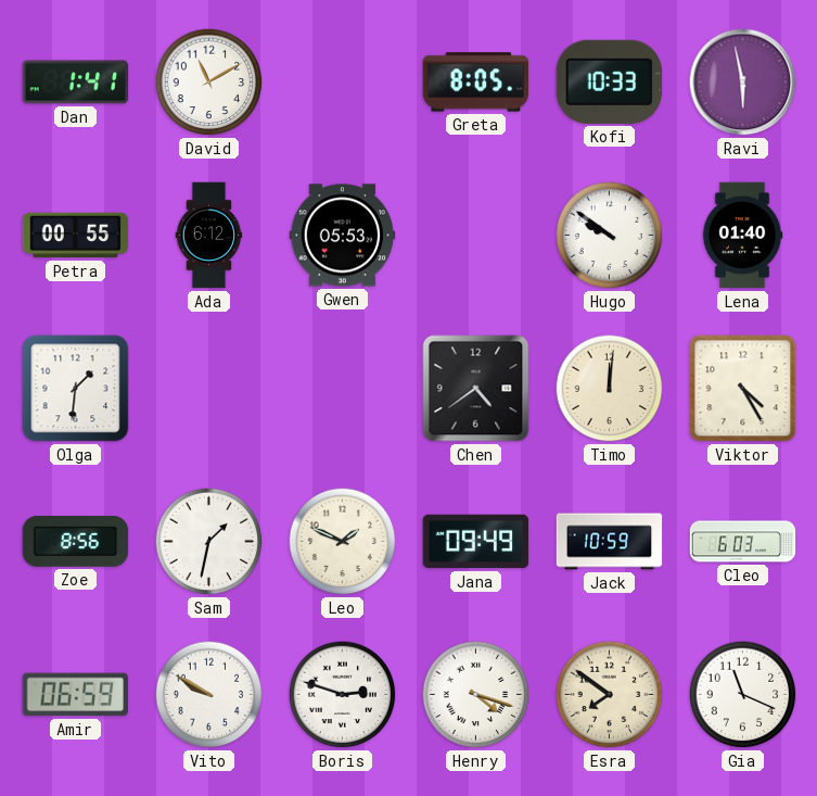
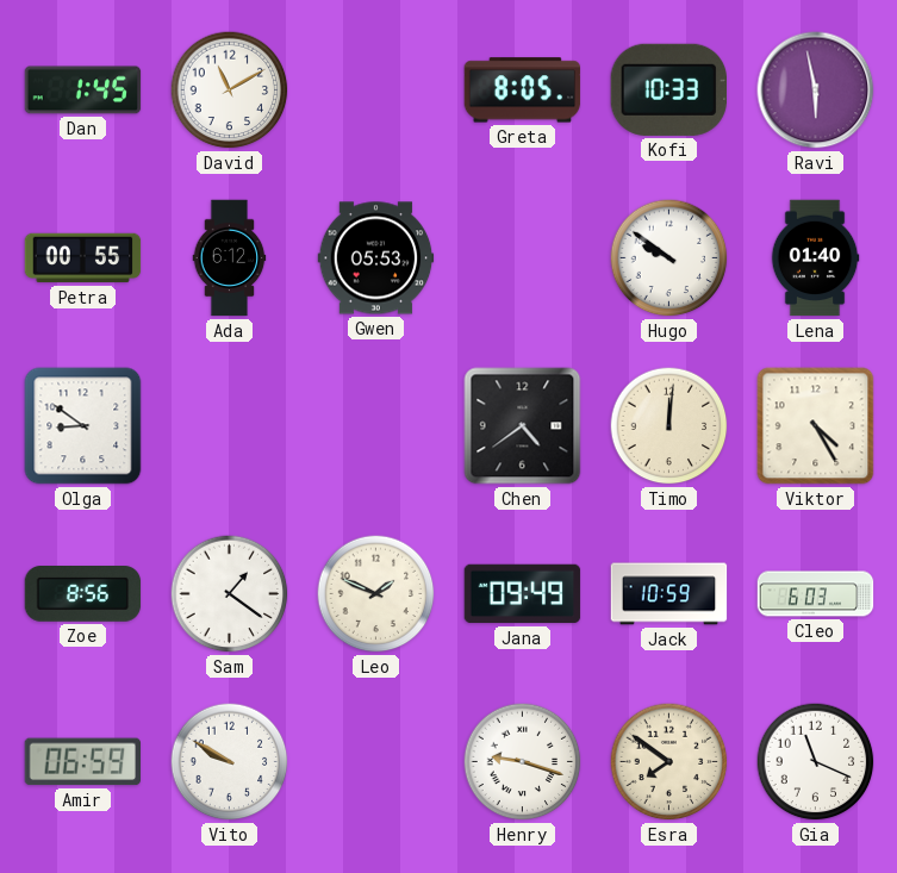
Dan: 1:41 -> 1:45
Olga: 1:31 -> 8:51
Sam: 1:32 -> 1:21
Boris: 2:48 -> none
Henry: 4:18 -> 9:18
